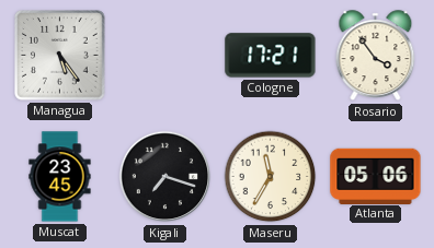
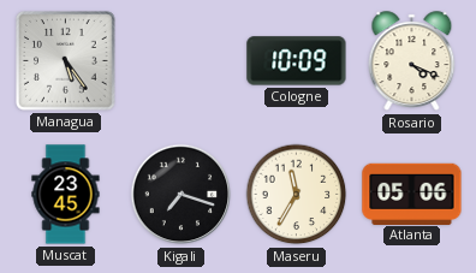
Cologne: 17:21 -> 10:09
Rosario: 3:54 -> 4:19
